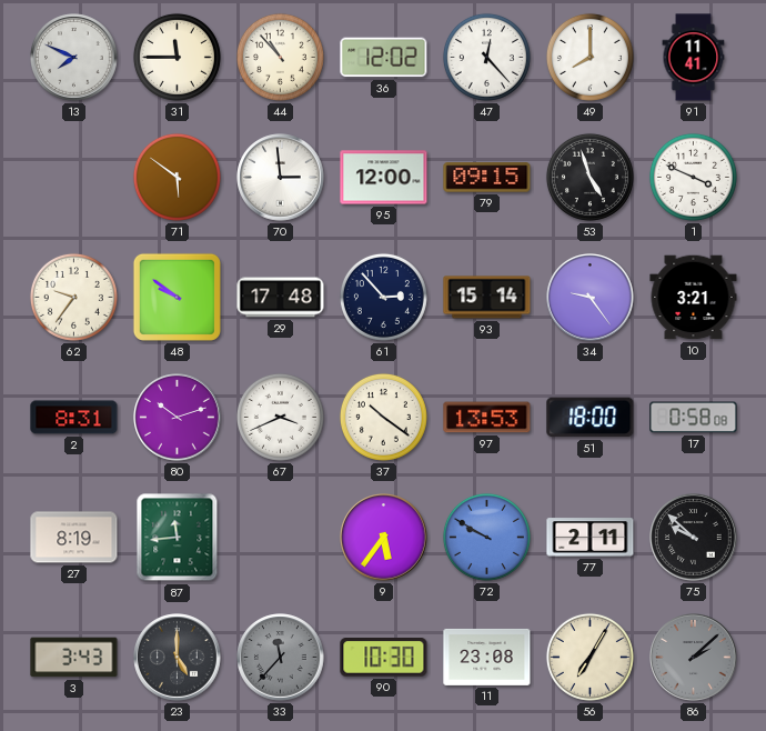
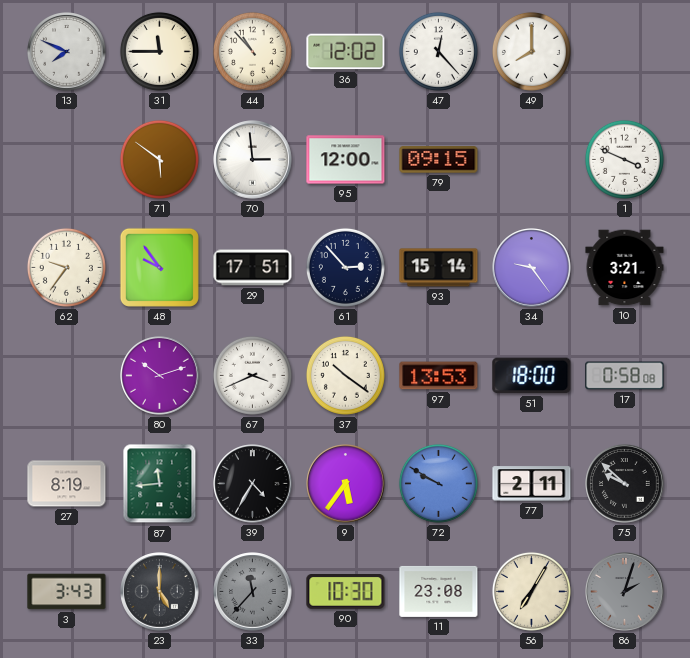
91: 11:41 -> none
53: 4:57 -> none
48: 9:51 -> 9:54
29: 17:48 -> 17:51
2: 8:31 -> none
39: none -> 4:35
86: 2:08 -> 2:03
